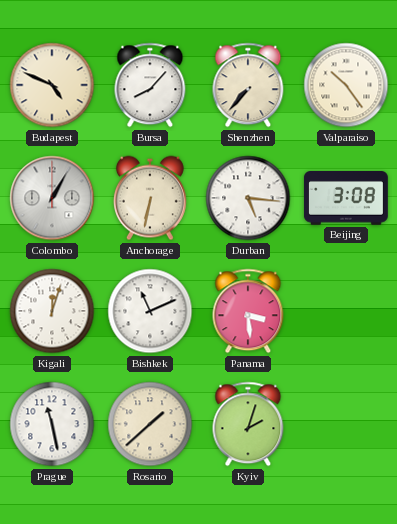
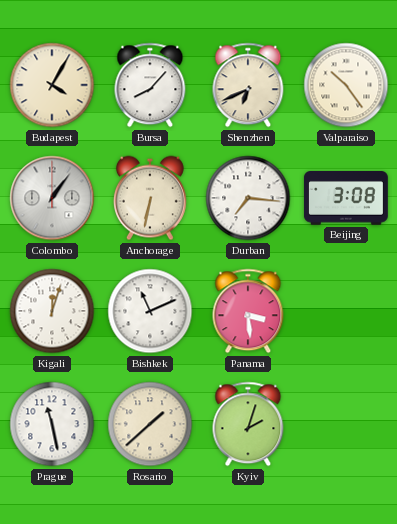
Budapest: 4:49 -> 4:05
Shenzhen: 7:37 -> 6:41
Colombo: 1:05 -> 1:06
Durban: 5:16 -> 7:16
